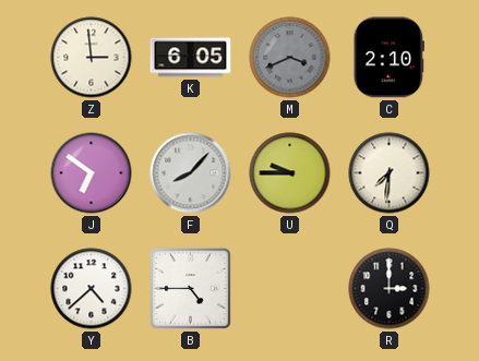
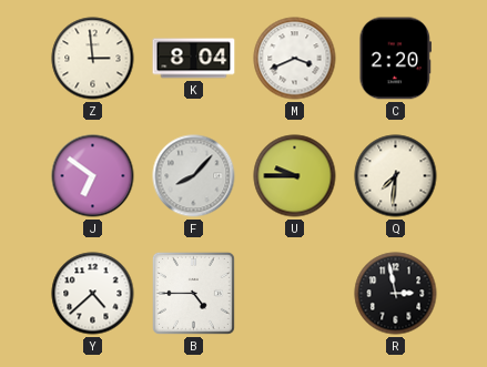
K: 6:05 -> 8:04
M dial: grey -> white
C: 2:10 -> 2:20
R: 3:00 -> 2:58
